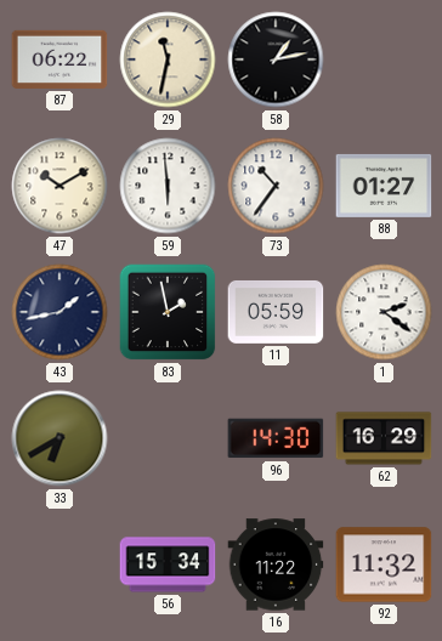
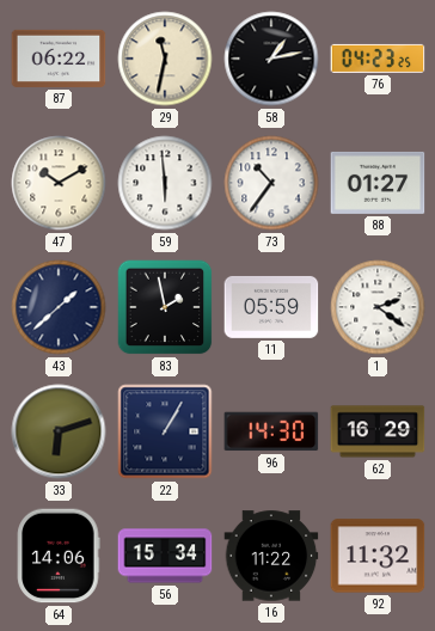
76: none -> 04:23
43: 1:43 -> 1:38
33: 6:40 -> 6:12
22: none -> 1:05
64: none -> 14:06
